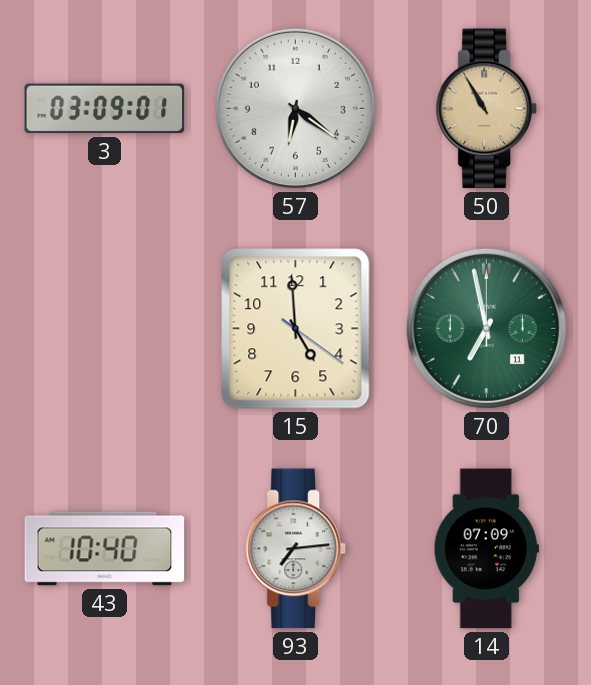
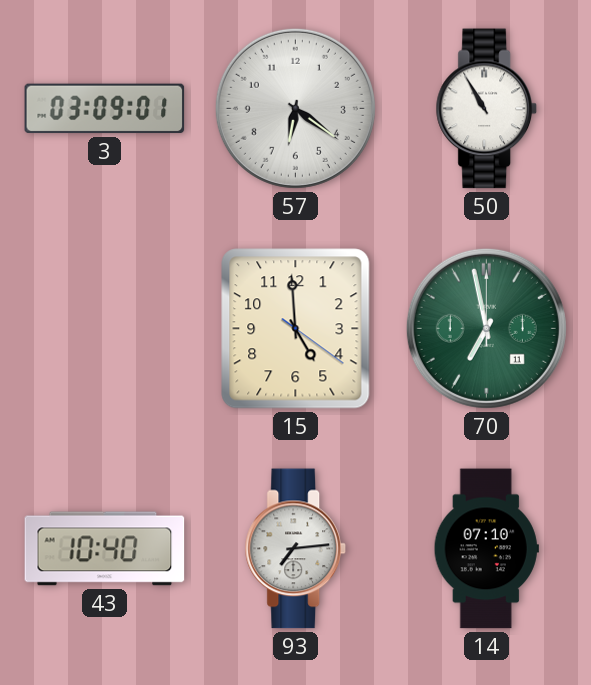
50 dial: champagne -> white
14: 07:09 -> 07:10
